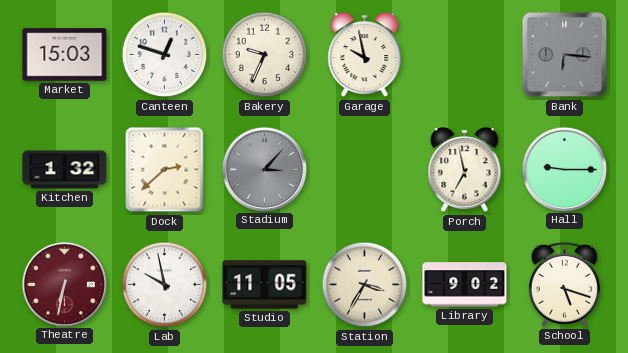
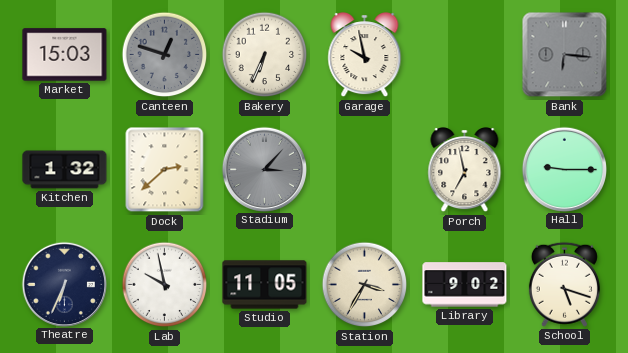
Canteen dial: white -> grey
Bakery: 9:34 -> 6:34
Theatre: 6:32 -> 6:34
Theatre dial: burgundy -> navy
